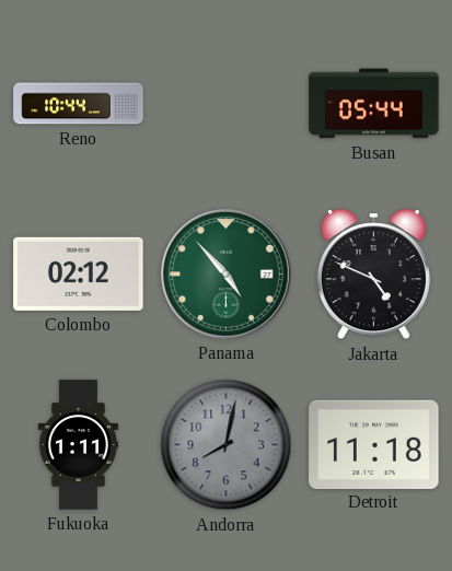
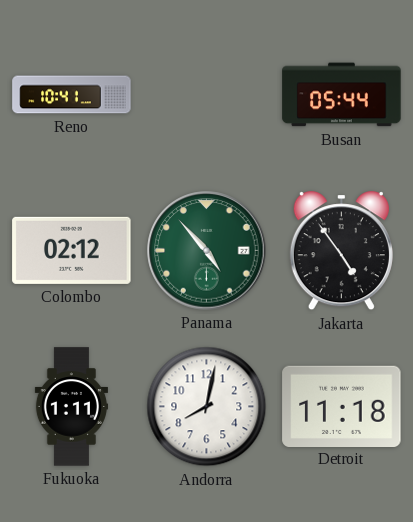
Reno: 10:44 -> 10:41
Jakarta: 4:49 -> 4:54
Andorra dial: grey -> white
